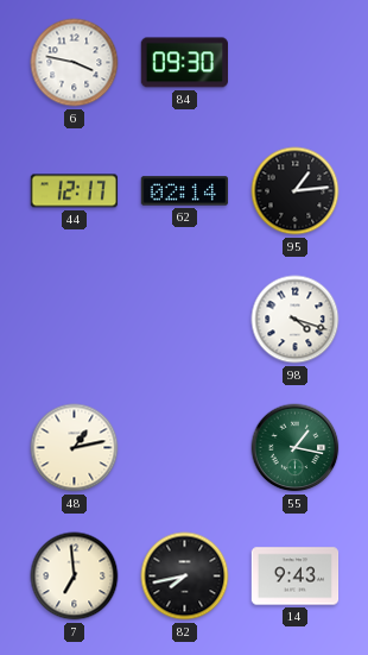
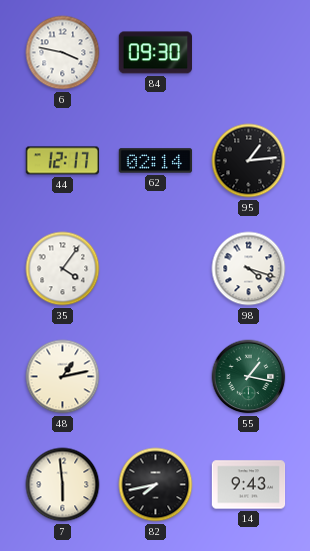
35: none -> 4:06
7: 6:59 -> 5:59
